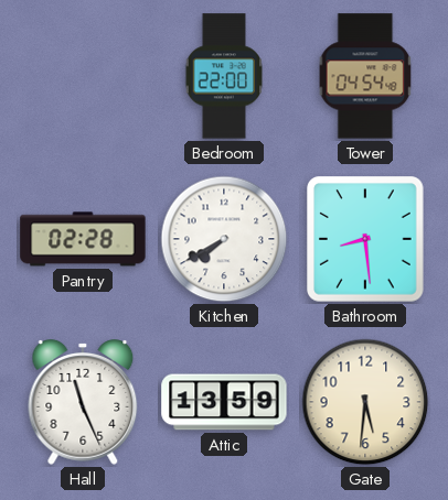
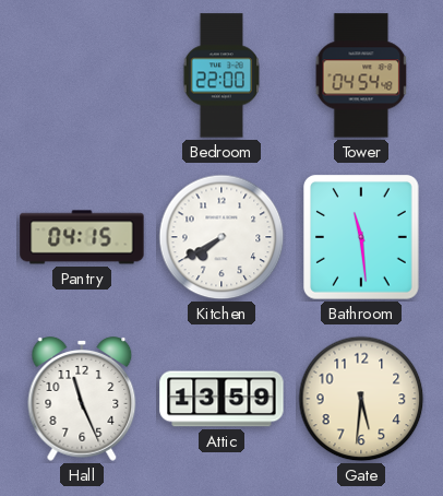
Pantry: 02:28 -> 04:15
Bathroom: 8:29 -> 11:29
